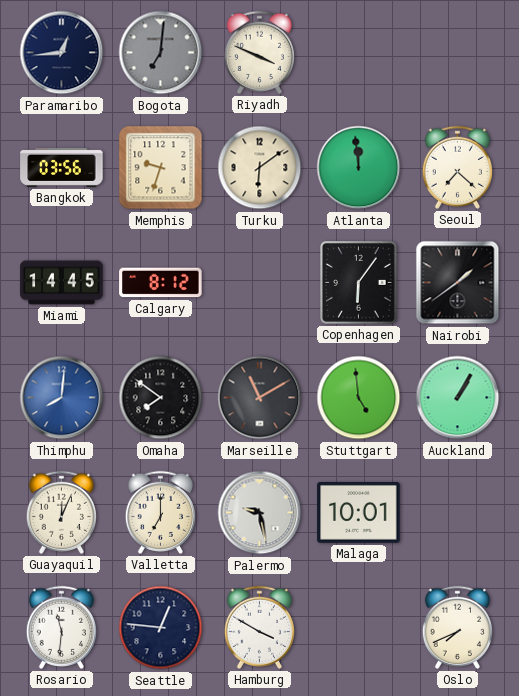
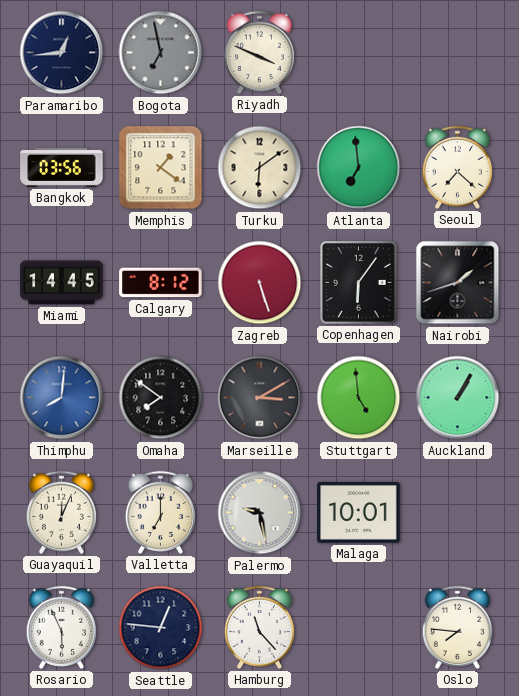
Bogota: 7:01 -> 6:58
Memphis: 9:33 -> 1:21
Atlanta: 11:59 -> 6:59
Zagreb: none -> 5:27
Nairobi: 1:39 -> 1:42
Marseille: 11:10 -> 3:10
Rosario: 11:31 -> 5:56
Hamburg: 3:50 -> 11:23
Oslo: 7:41 -> 7:46
